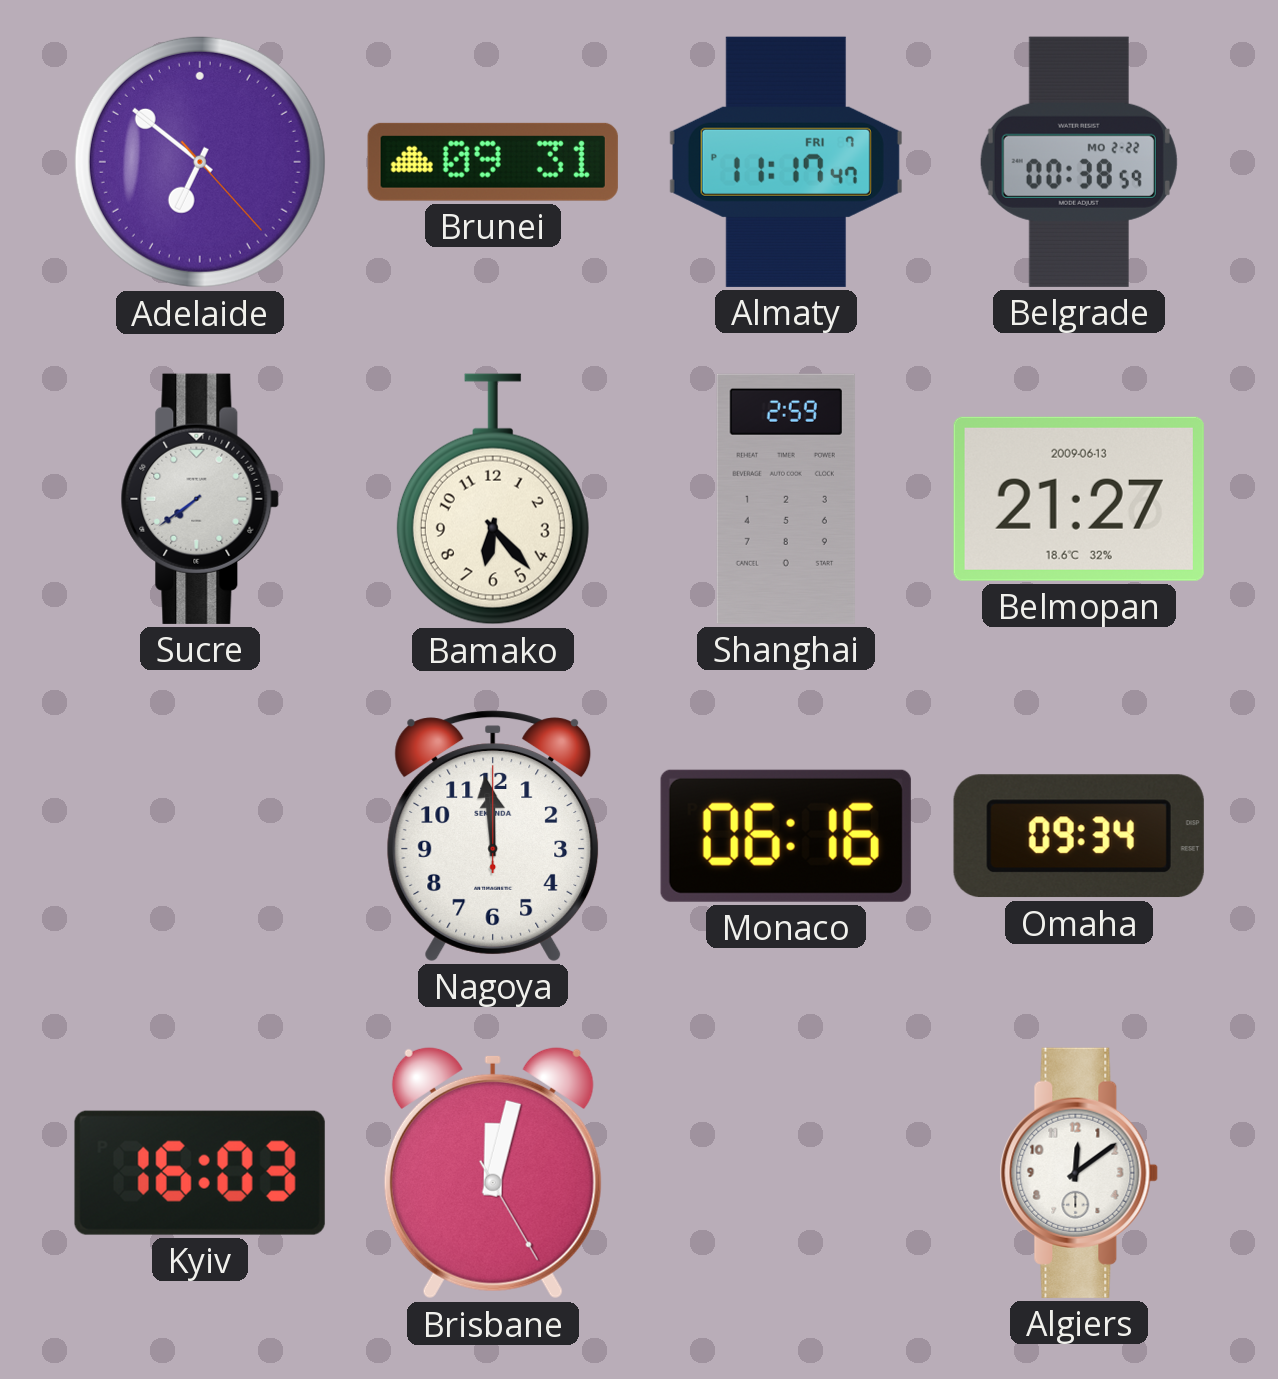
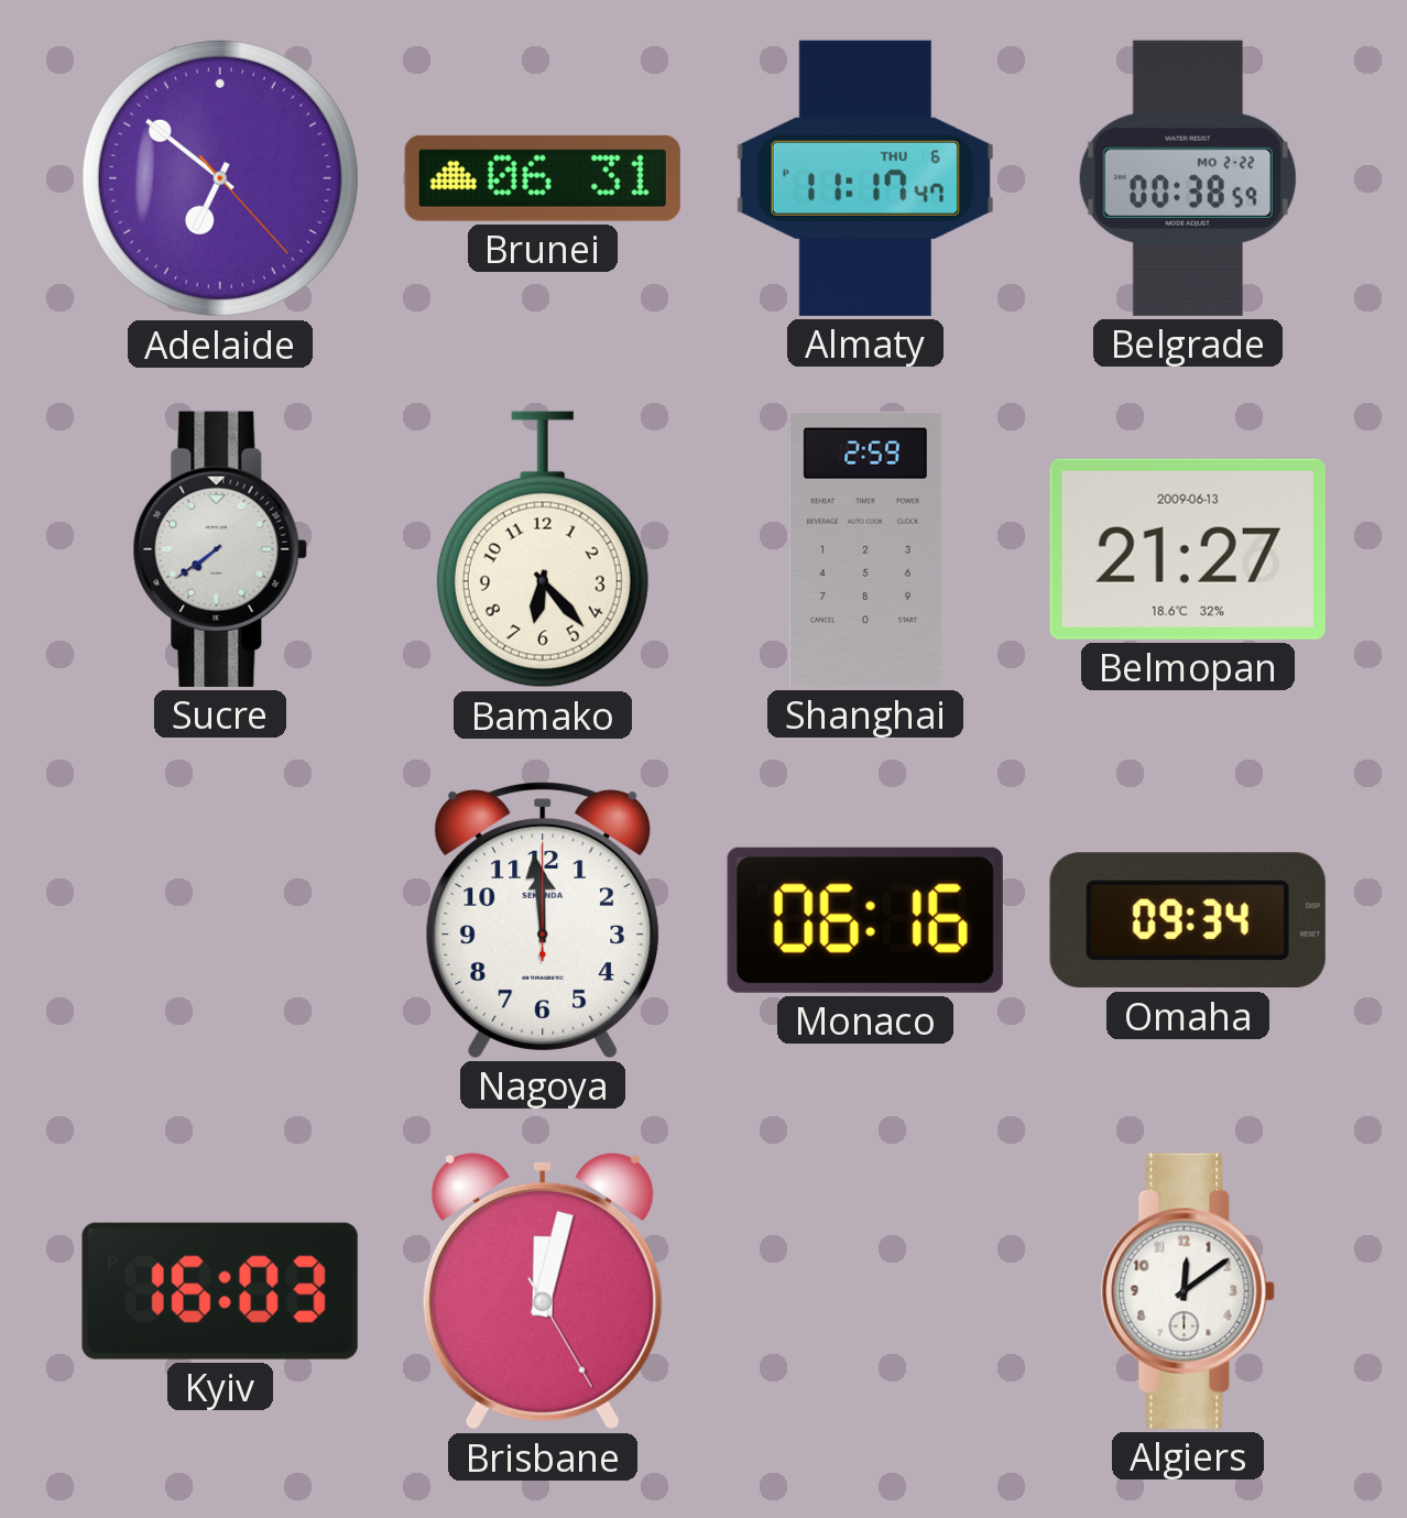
Brunei: 09:31 -> 06:31
Almaty date: FRI 7 -> THU 6
